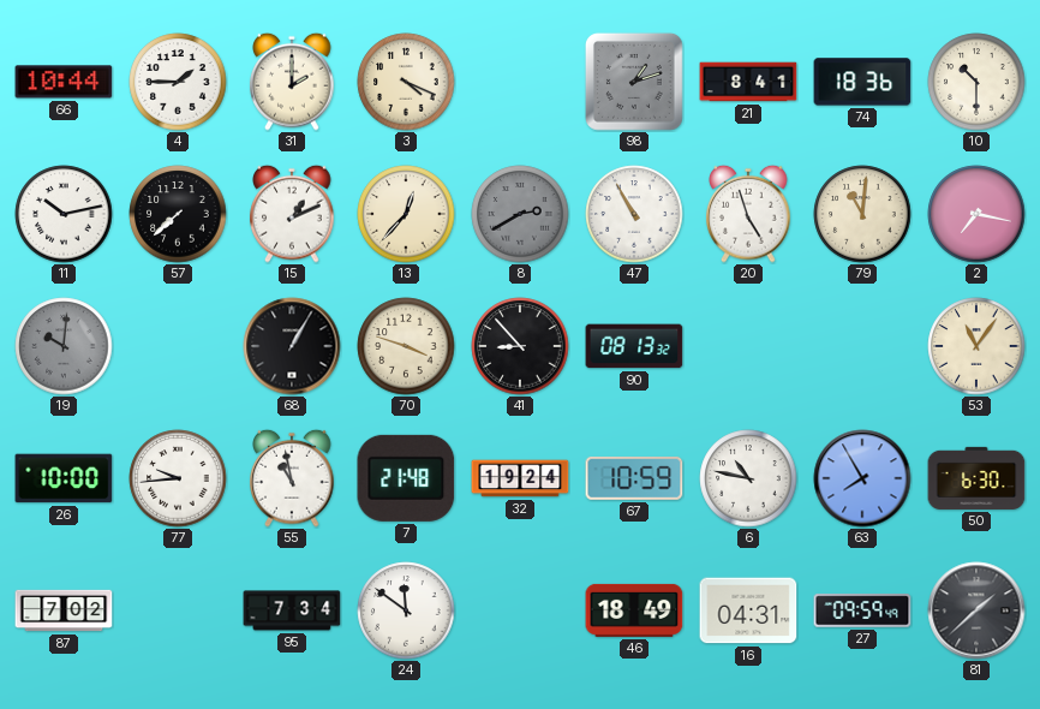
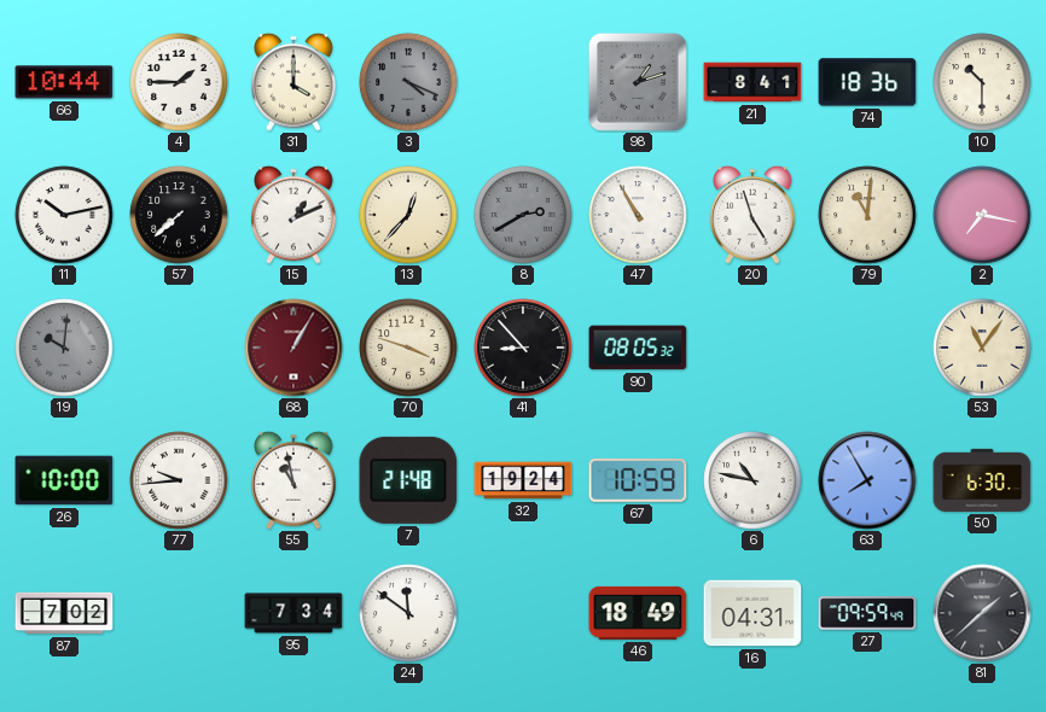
31: 2:00 -> 4:00
3 dial: cream -> grey
68 dial: black -> burgundy
90: 08:13 -> 08:05
